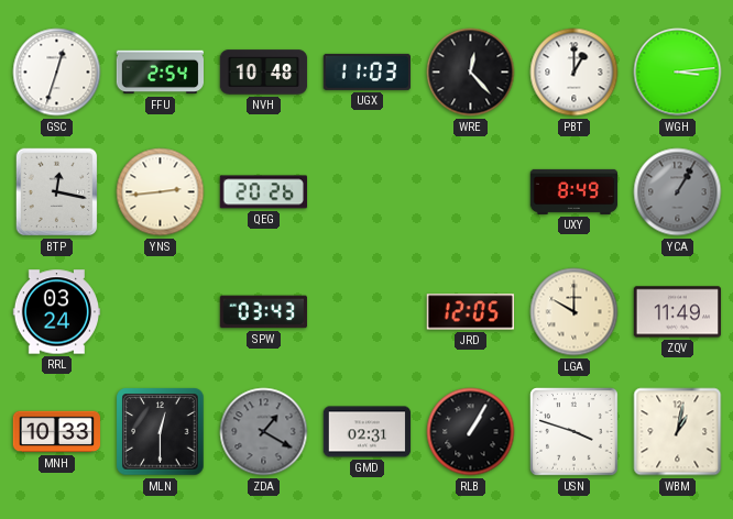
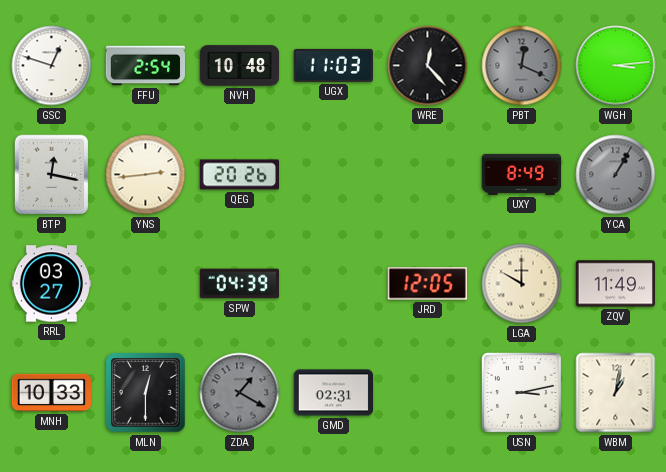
GSC: 12:33 -> 12:48
PBT: 1:00 -> 12:19
PBT dial: white -> grey
RRL: 03:24 -> 03:27
SPW: 03:43 -> 04:39
RLB: 1:05 -> none
USN: 3:48 -> 3:13
